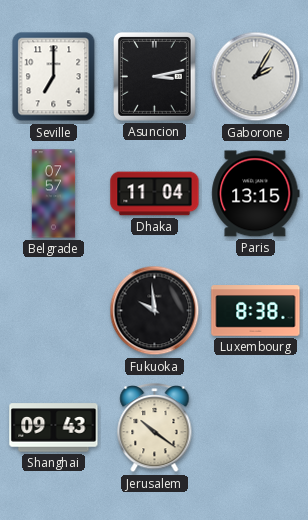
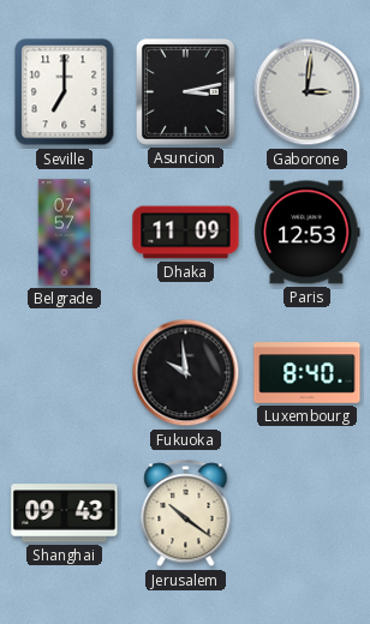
Gaborone: 2:05 -> 3:01
Dhaka: 11:04 -> 11:09
Paris: 13:15 -> 12:53
Luxembourg: 8:38 -> 8:40
